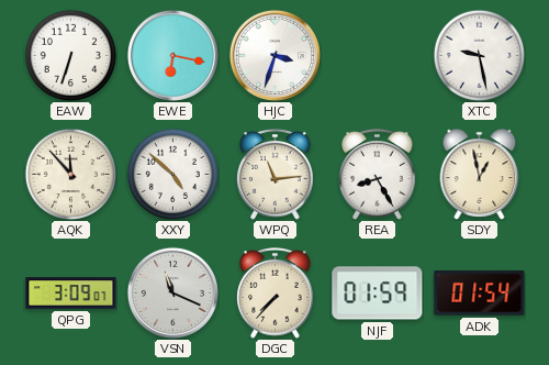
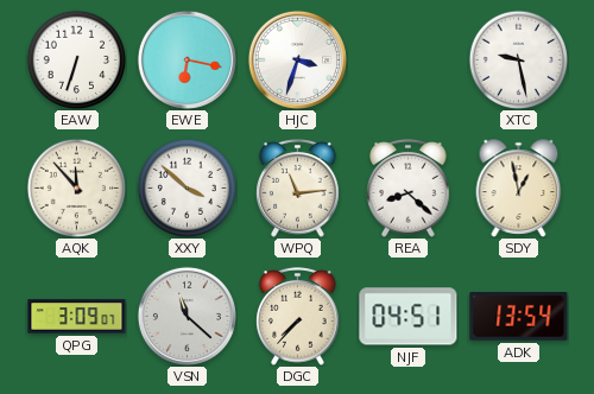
XXY: 4:52 -> 3:52
REA: 8:25 -> 8:22
VSN: 11:19 -> 11:22
NJF: 01:59 -> 04:51
ADK: 01:54 -> 13:54
